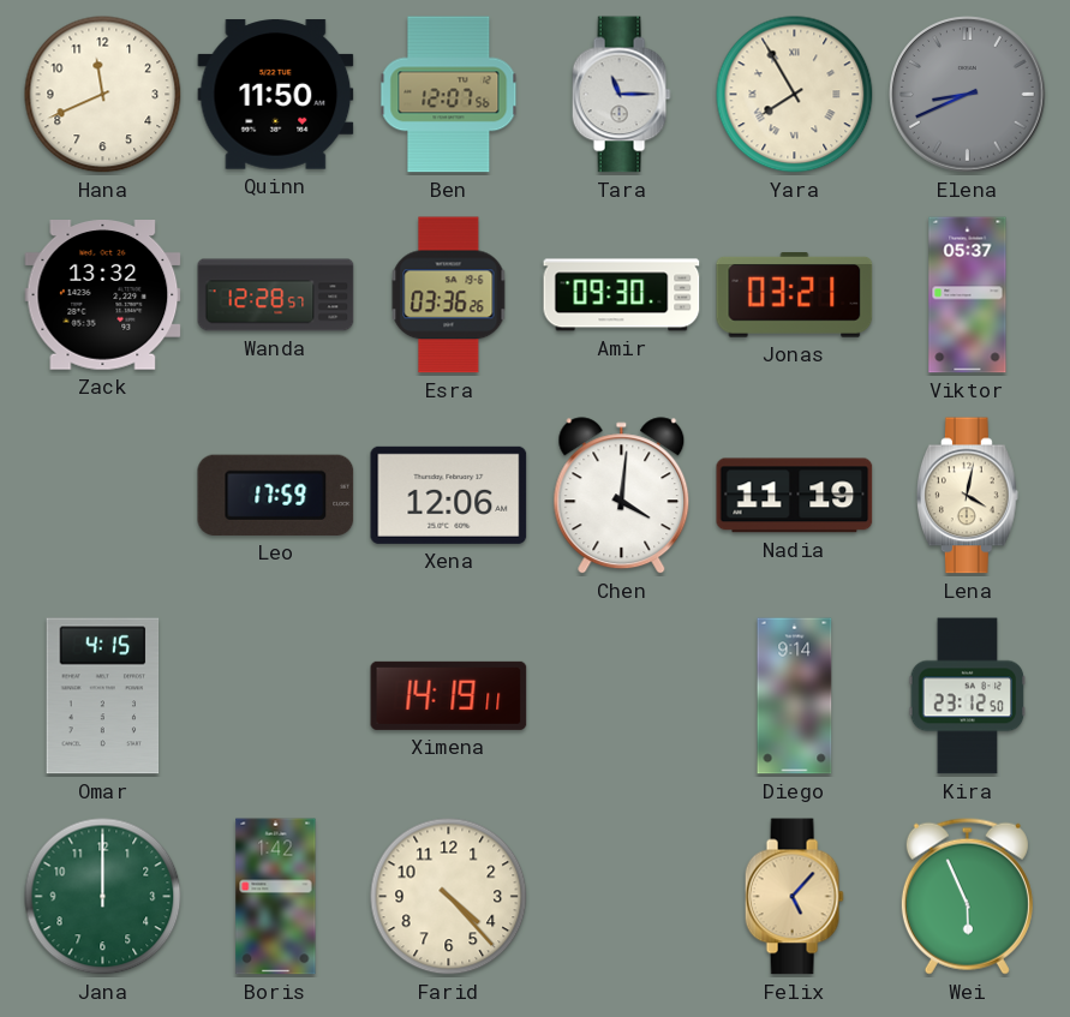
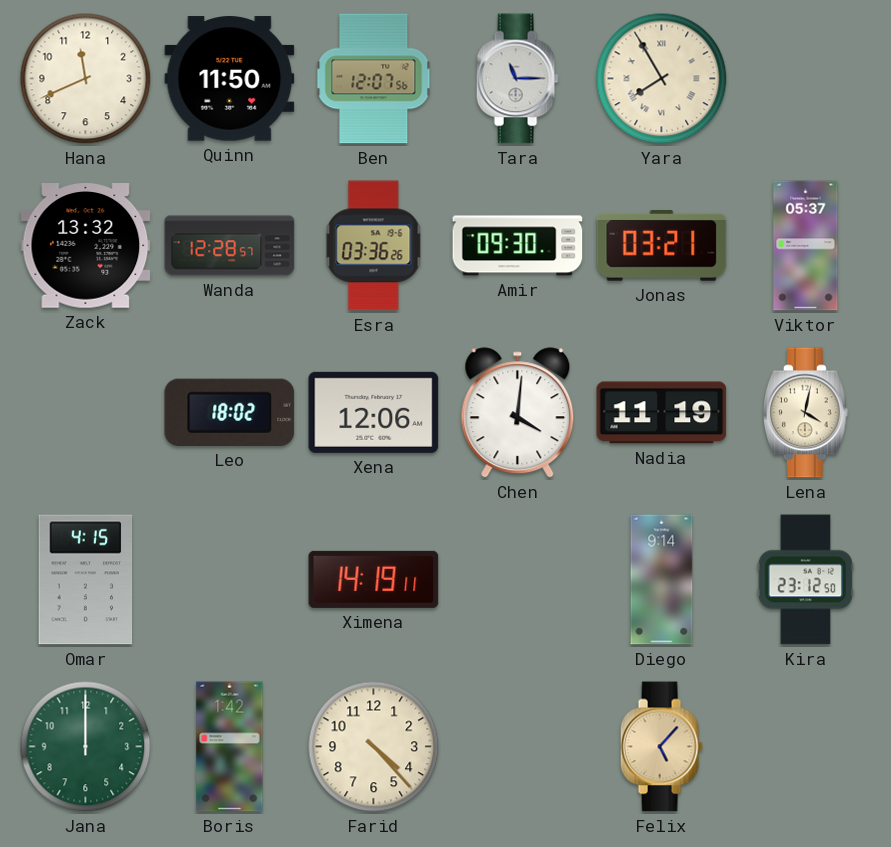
Elena: 8:41 -> none
Leo: 17:59 -> 18:02
Wei: 5:56 -> none
